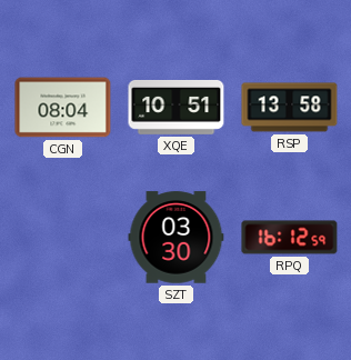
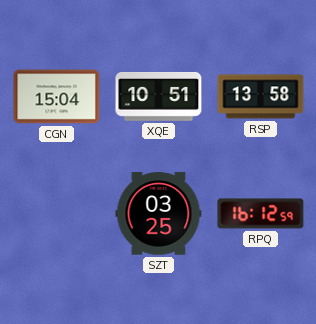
CGN: 08:04 -> 15:04
SZT: 03:30 -> 03:25
